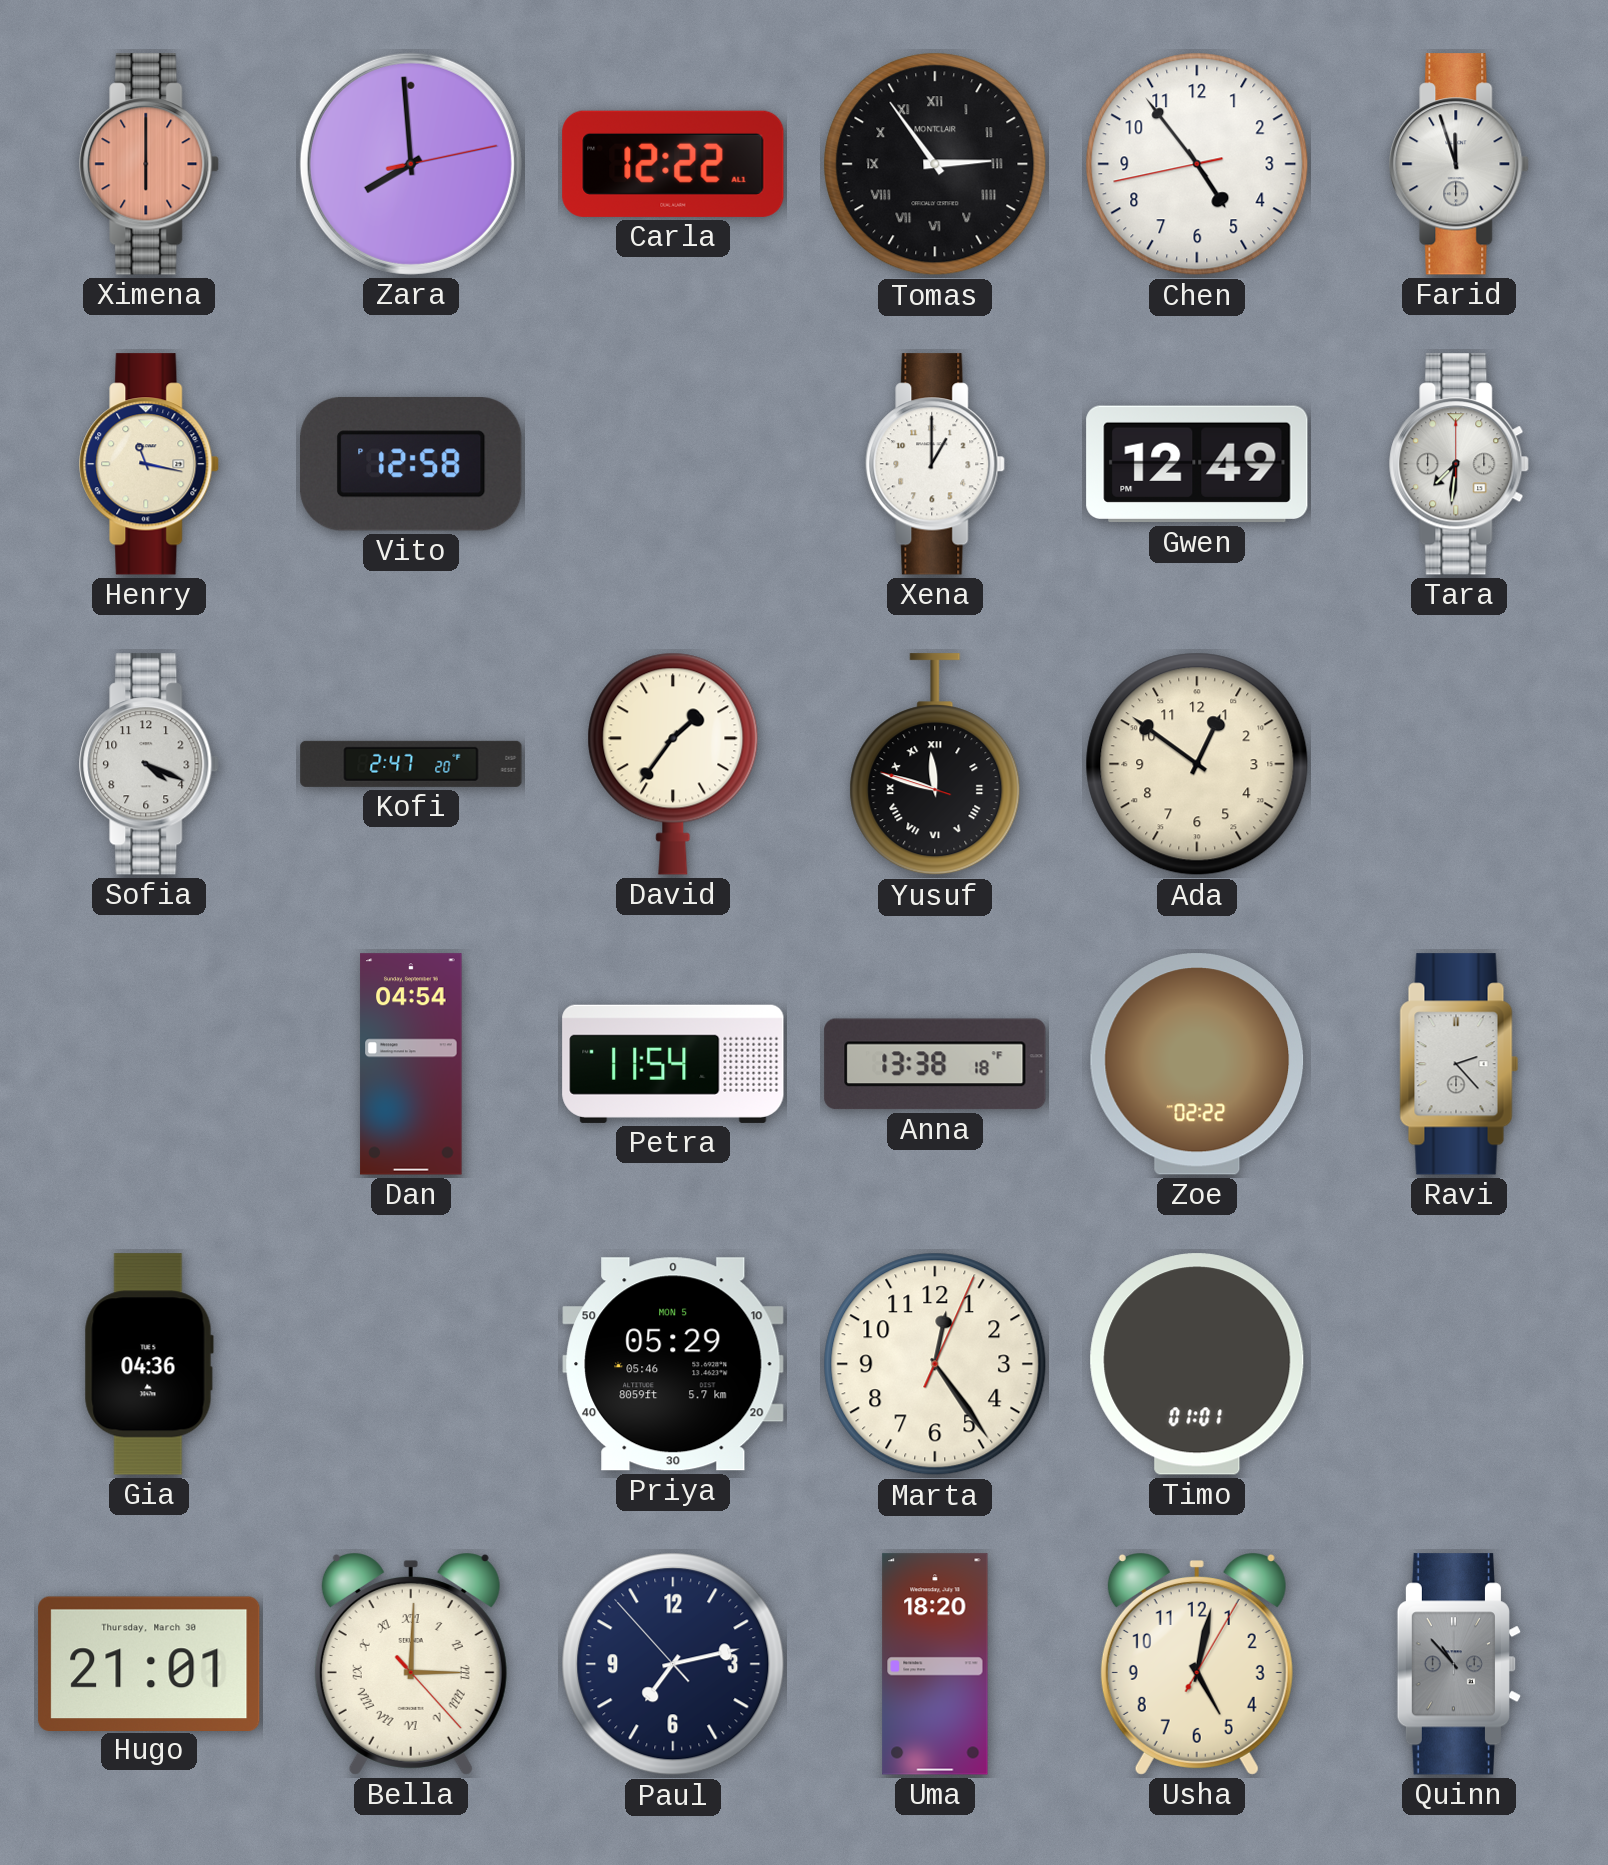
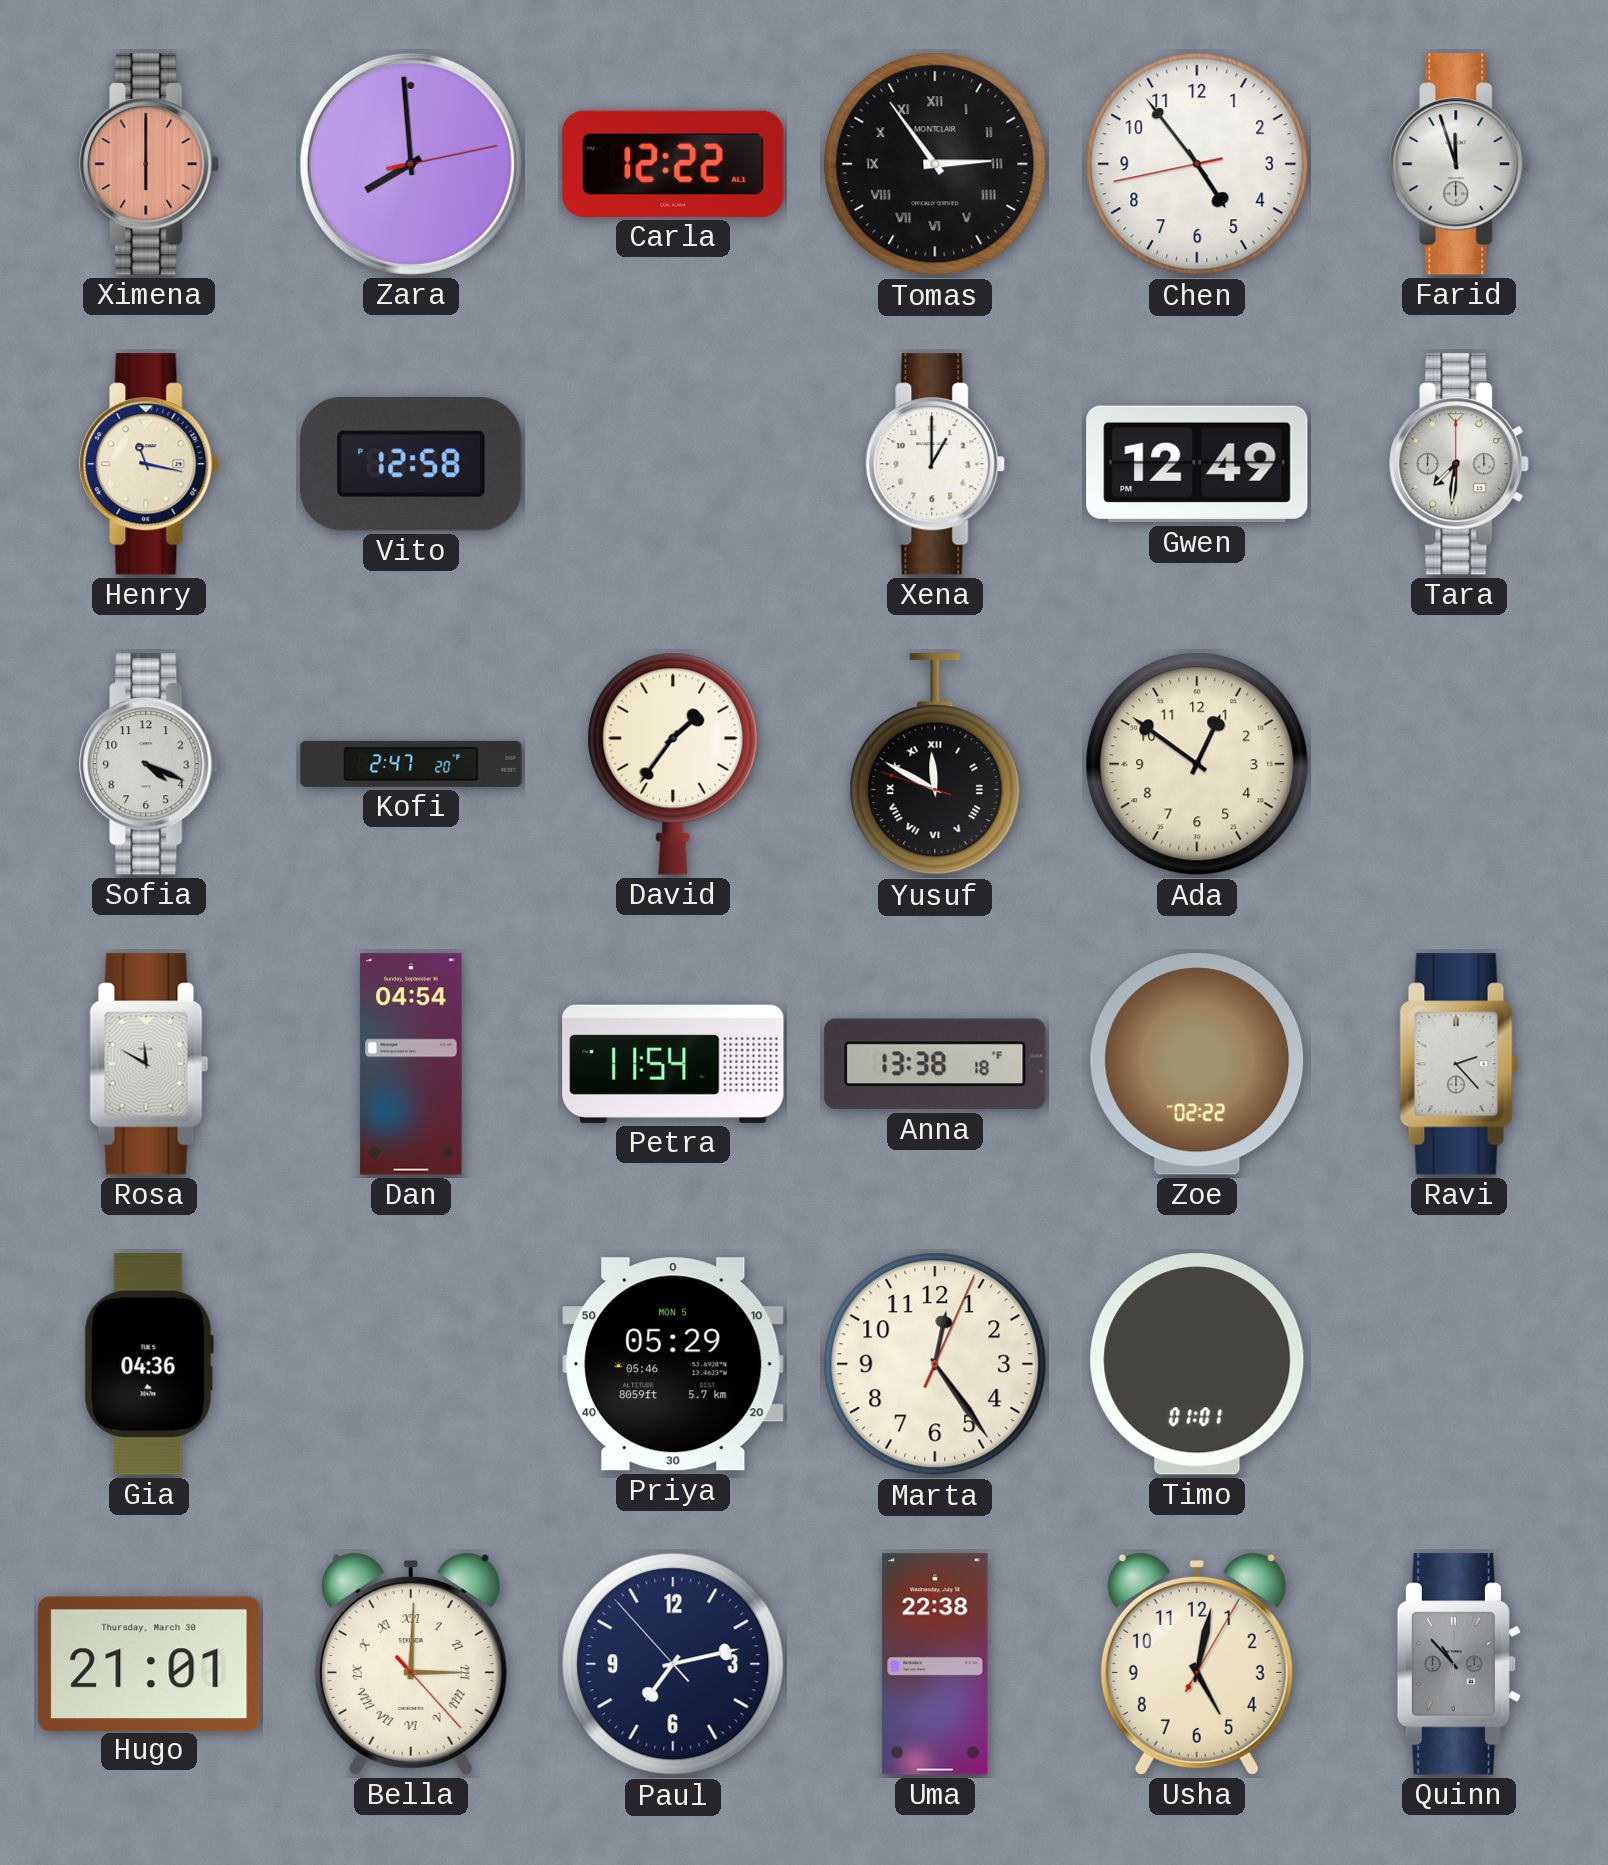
Yusuf: 11:47 -> 11:49
Rosa: none -> 11:50
Uma: 18:20 -> 22:38
